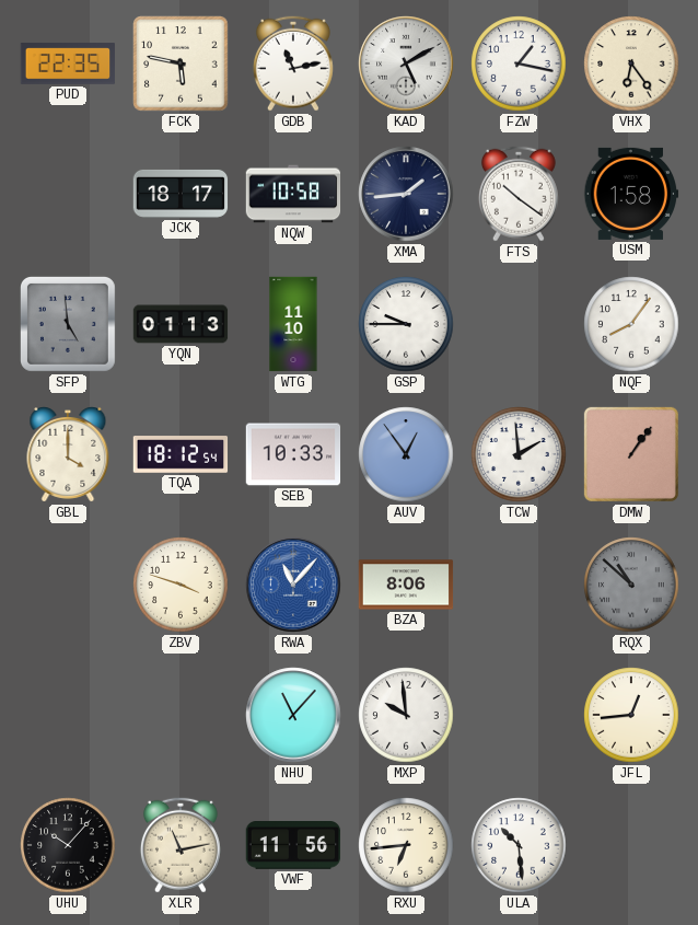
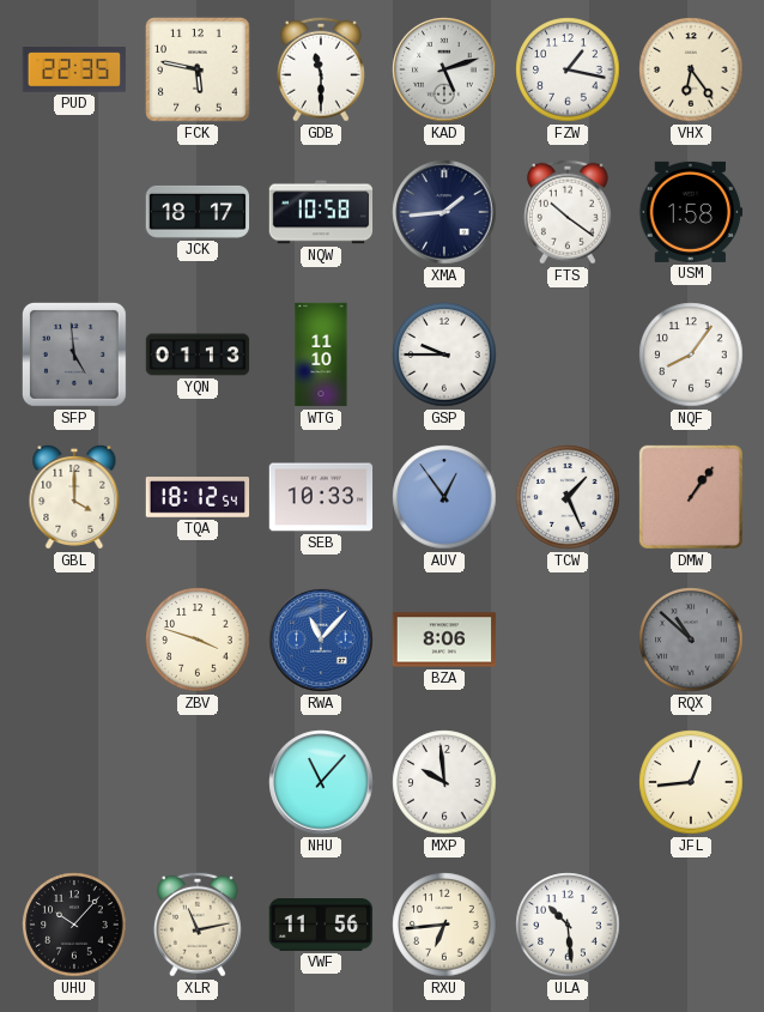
GDB: 11:13 -> 11:30
KAD: 5:10 -> 5:12
TCW: 1:59 -> 1:26
